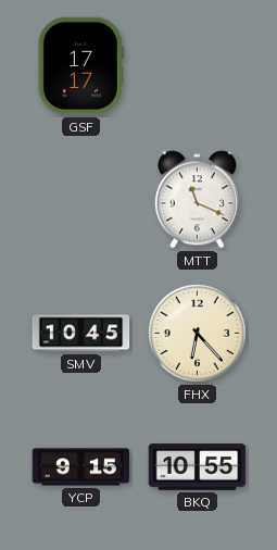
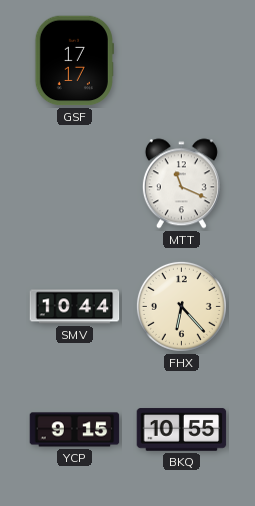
SMV: 10:45 -> 10:44
